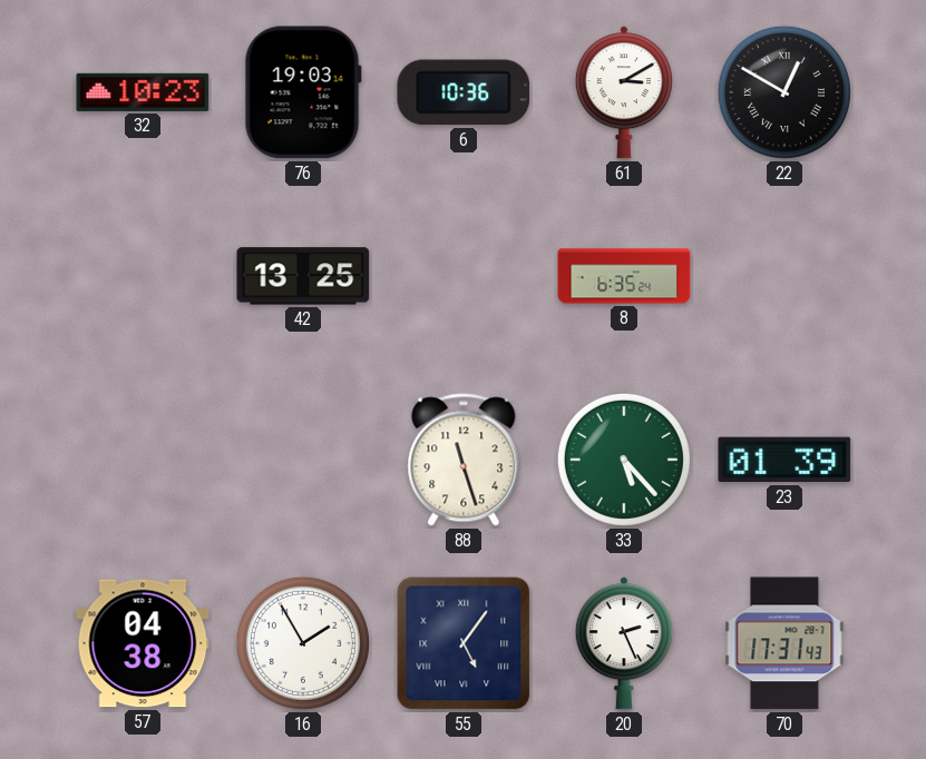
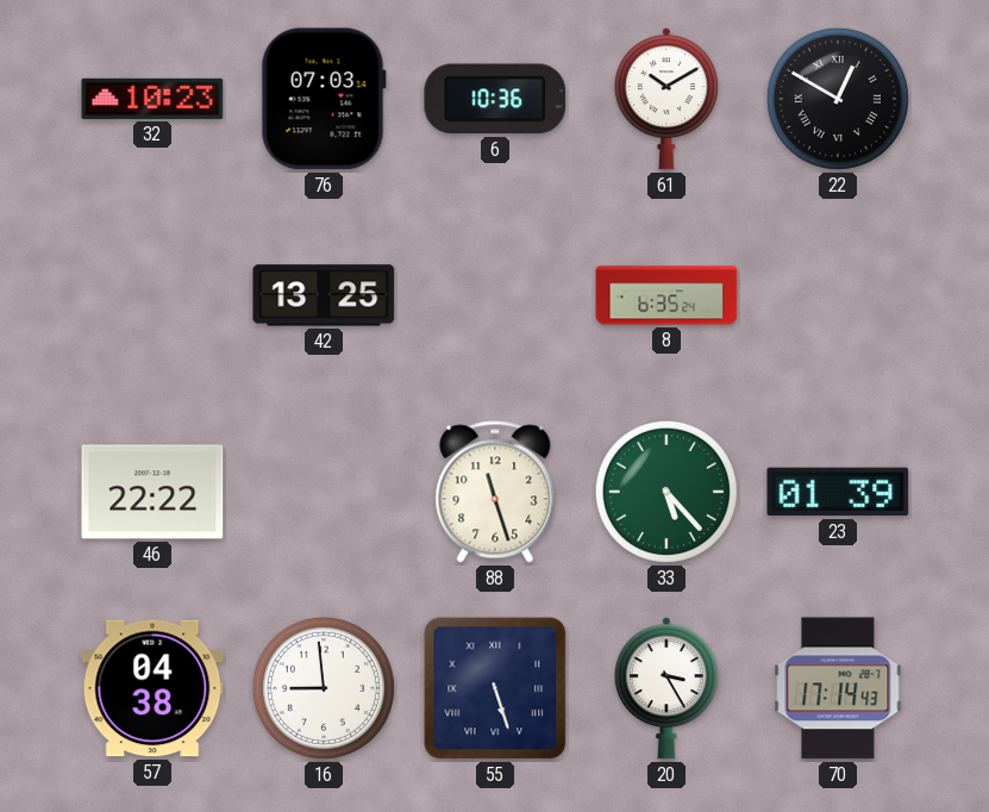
76: 19:03 -> 07:03
61: 3:10 -> 10:10
46: none -> 22:22
16: 1:55 -> 8:59
55: 5:06 -> 5:27
20: 2:26 -> 3:25
70: 17:31 -> 17:14
